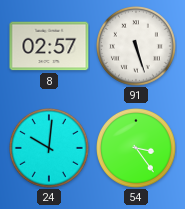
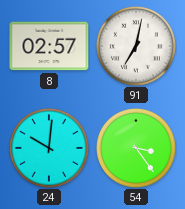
91: 5:27 -> 7:02
